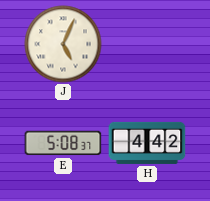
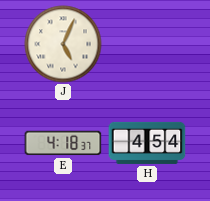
E: 5:08 -> 4:18
H: 4:42 -> 4:54
